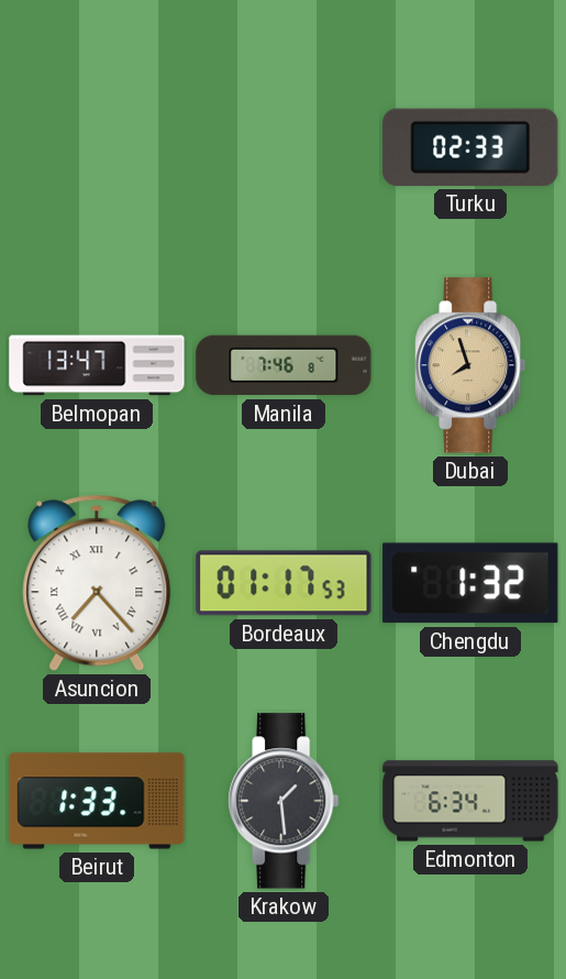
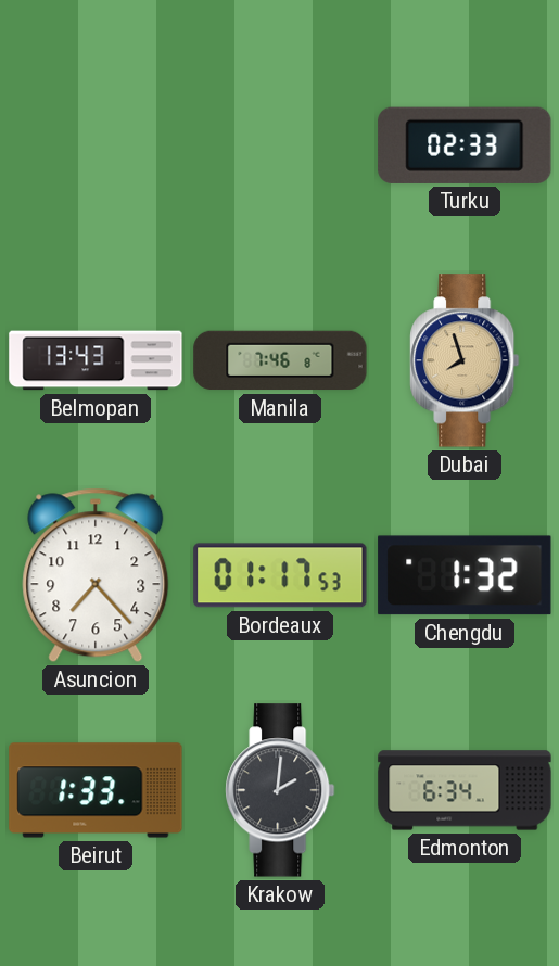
Belmopan: 13:47 -> 13:43
Asuncion numerals: Roman -> Arabic
Krakow: 1:29 -> 2:01
